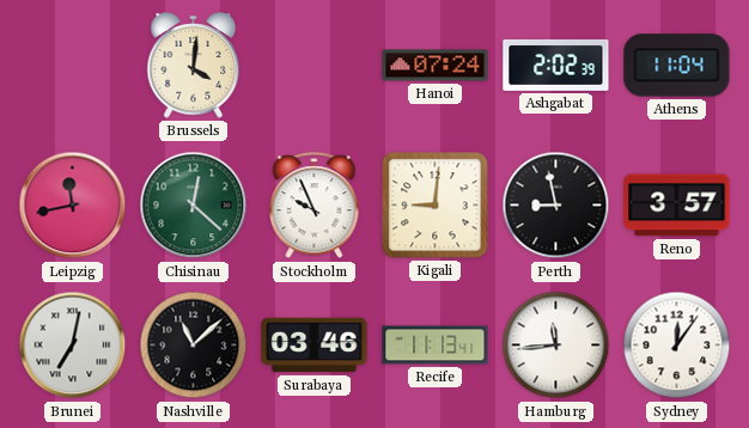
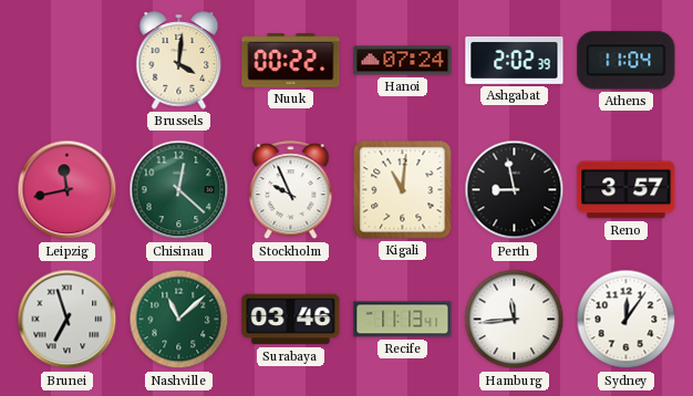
Nuuk: none -> 00:22
Kigali: 9:01 -> 11:01
Brunei: 7:02 -> 6:57
Nashville dial: black -> green
